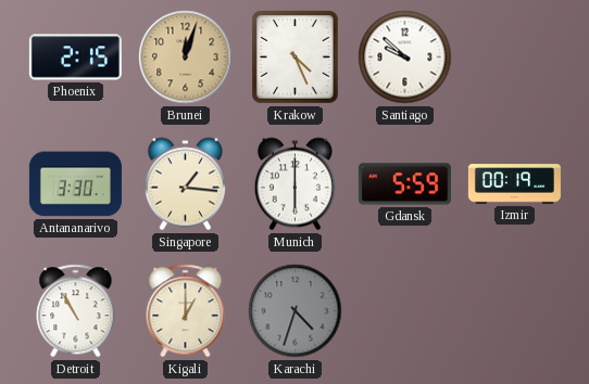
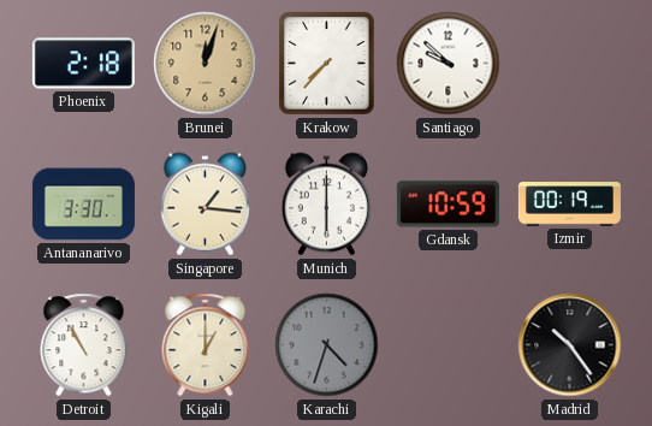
Phoenix: 2:15 -> 2:18
Krakow: 4:26 -> 7:37
Gdansk: 5:59 -> 10:59
Madrid: none -> 10:24
